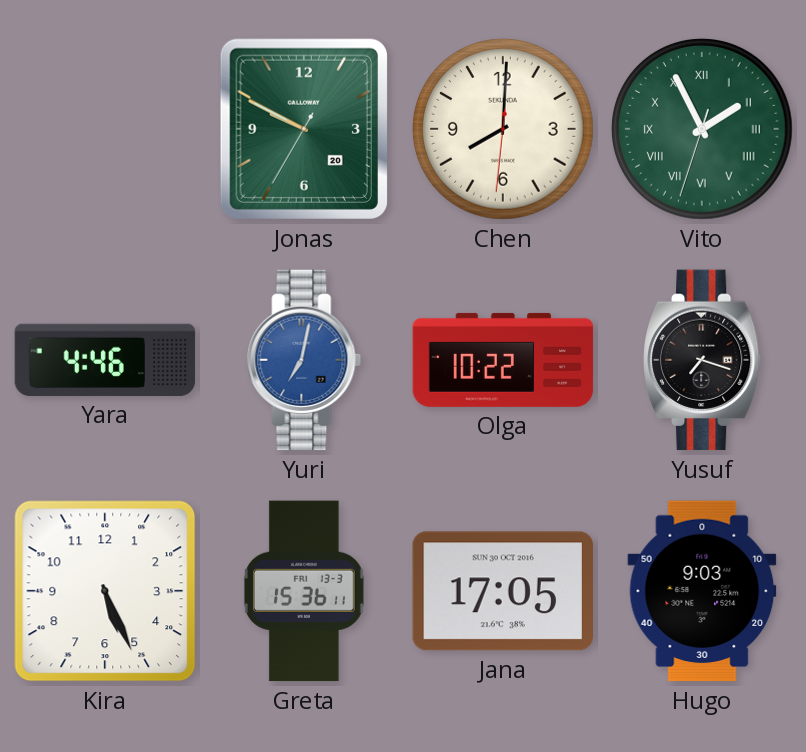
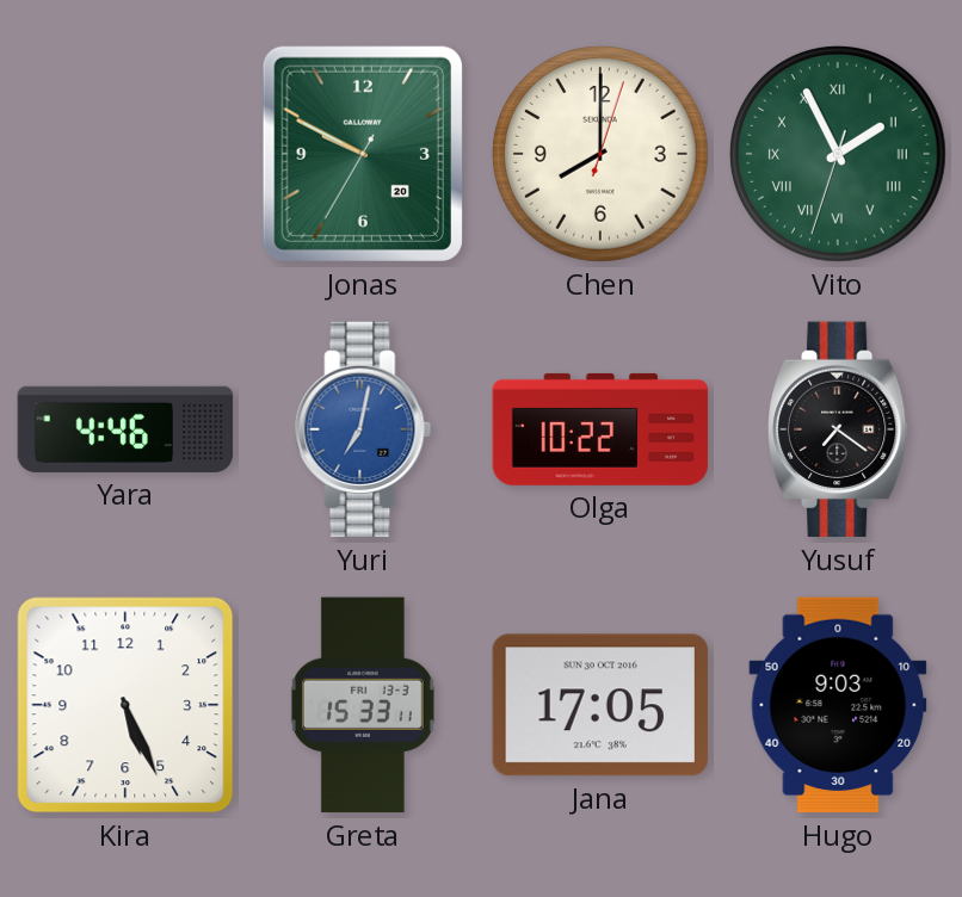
Chen: 8:00:31 -> 8:00:03
Yusuf: 7:18 -> 7:21
Greta: 15:36 -> 15:33
